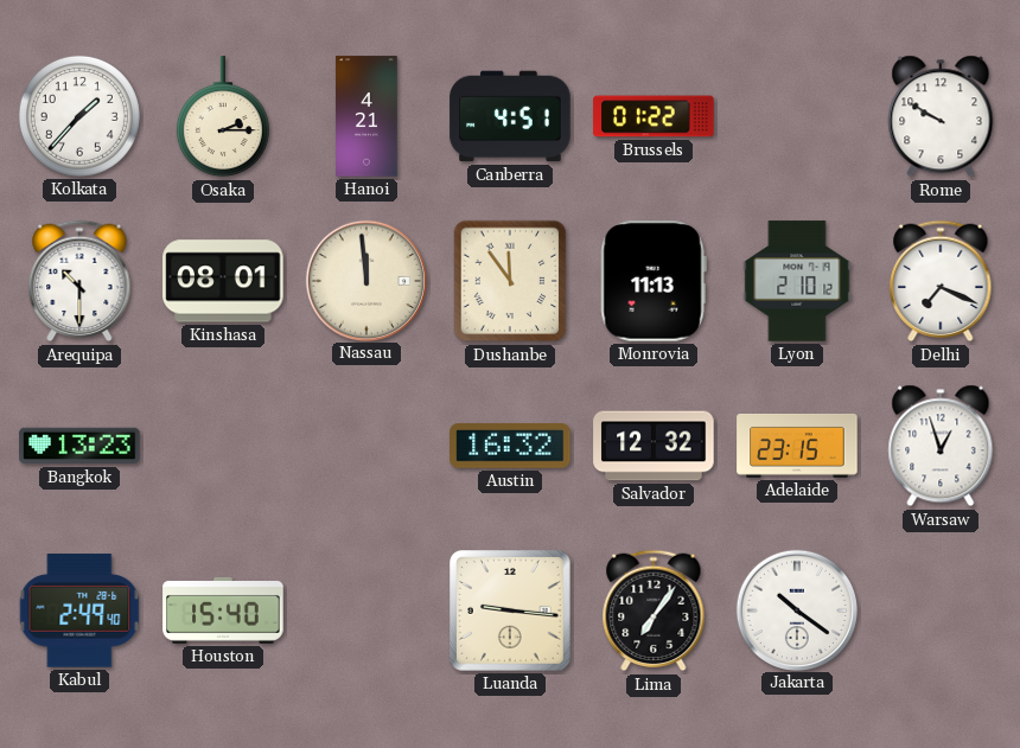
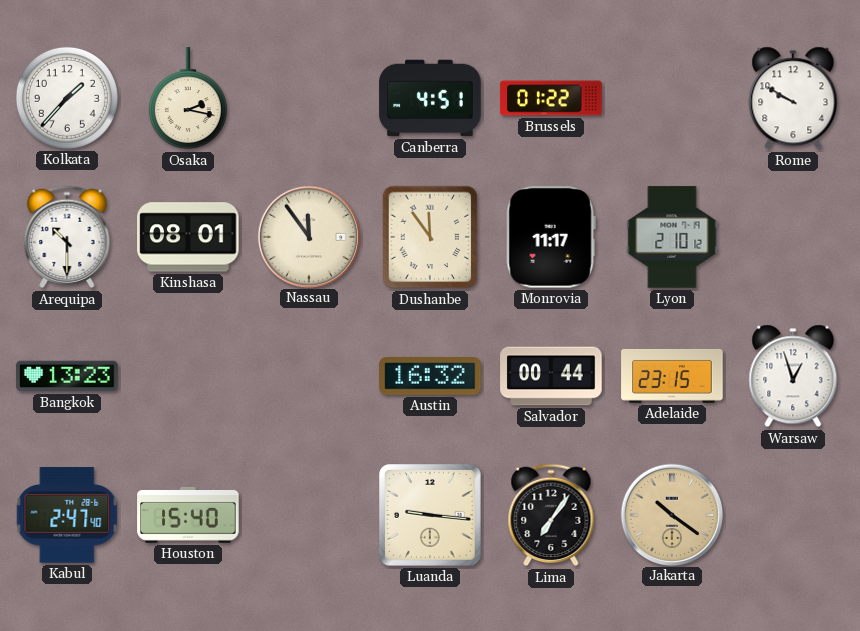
Osaka: 2:15 -> 2:17
Hanoi: 4:21 -> none
Nassau: 11:59 -> 11:54
Monrovia: 11:13 -> 11:17
Delhi: 7:19 -> none
Salvador: 12:32 -> 00:44
Kabul: 2:49 -> 2:47
Jakarta dial: white -> champagne
